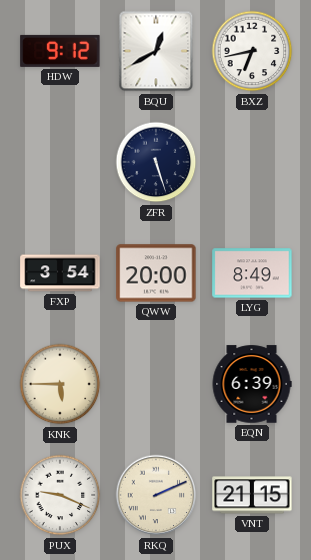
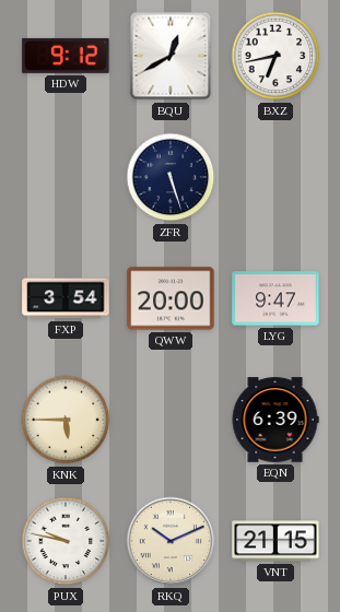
LYG: 8:49 -> 9:47
PUX: 9:19 -> 9:47
RKQ: 2:11 -> 10:11
